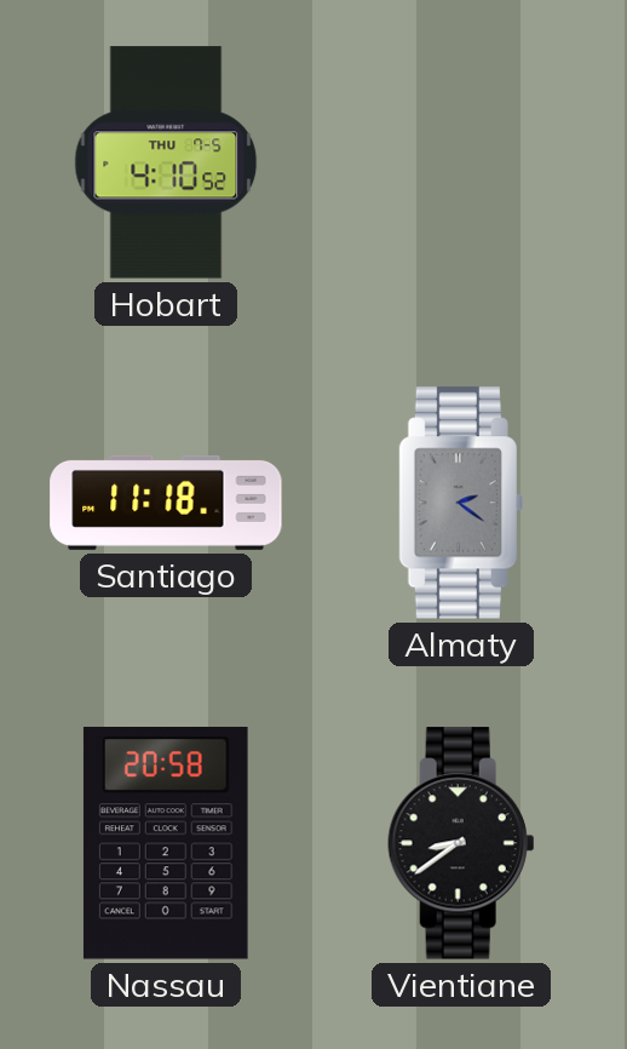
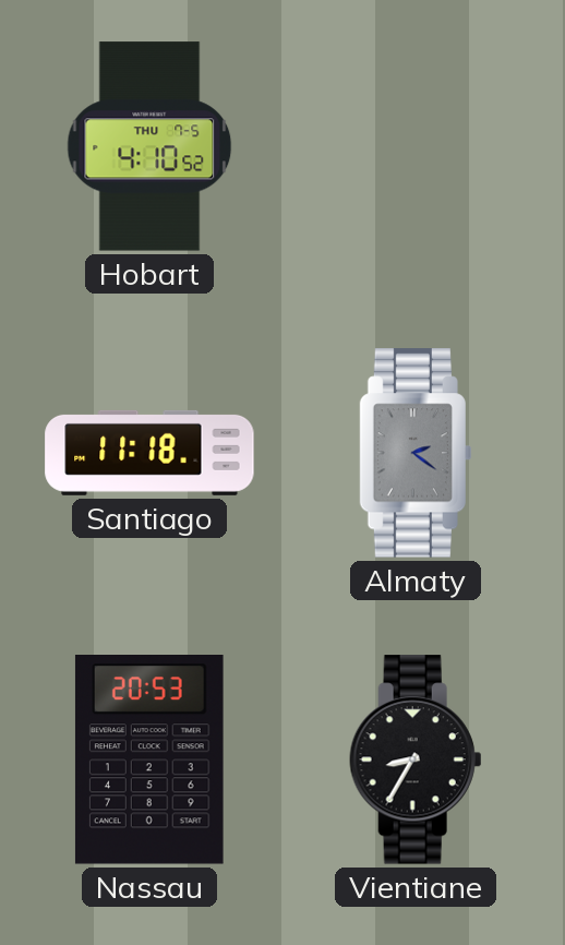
Nassau: 20:58 -> 20:53
Vientiane: 8:39 -> 8:35
